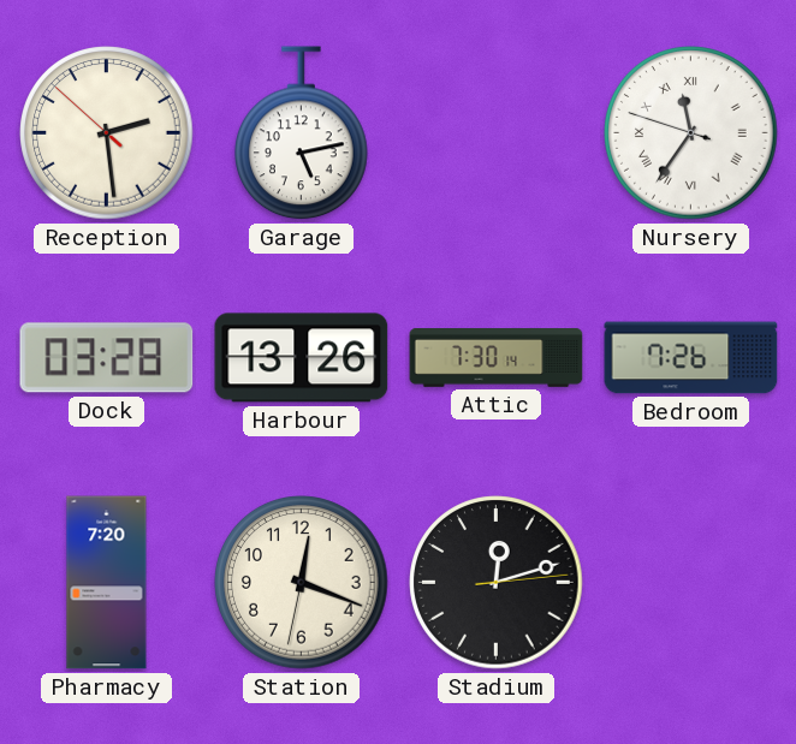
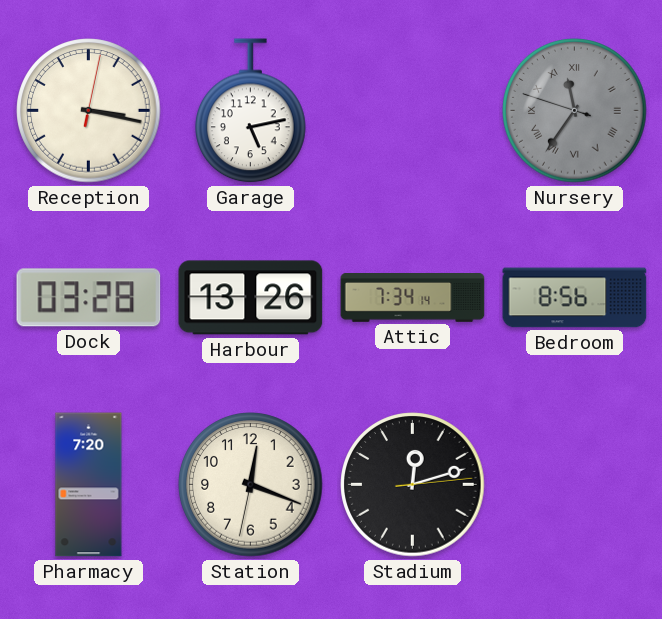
Reception: 2:28 -> 3:17
Nursery dial: white -> grey
Attic: 7:30 -> 7:34
Bedroom: 7:26 -> 8:56
